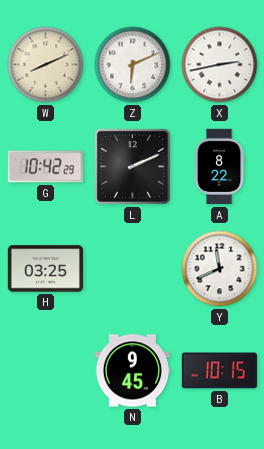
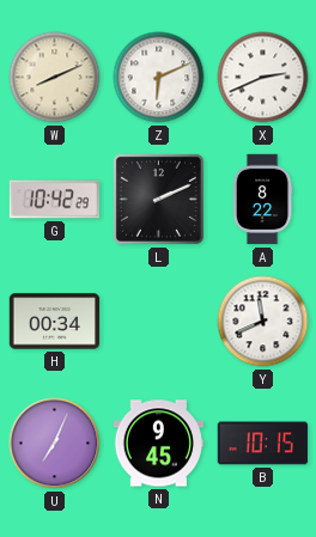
X: 2:43 -> 2:41
H: 03:25 -> 00:34
U: none -> 7:04
